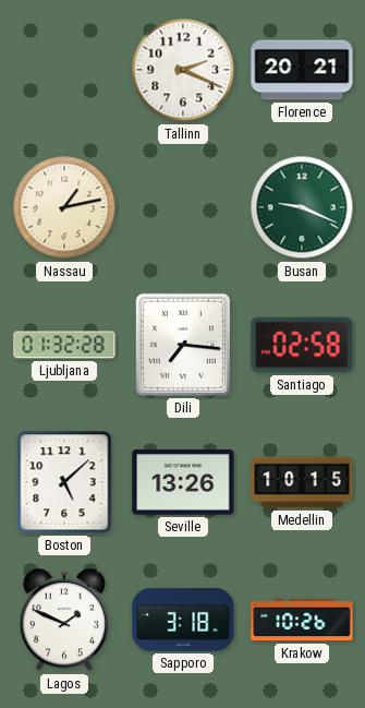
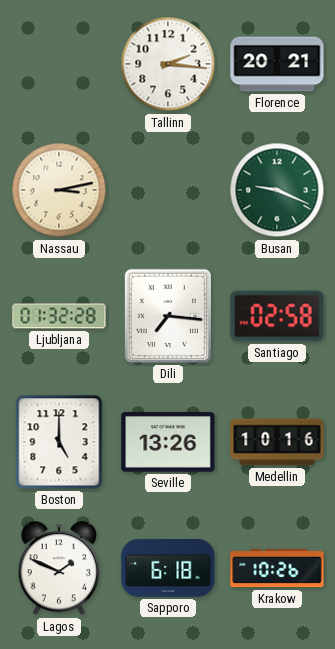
Tallinn: 2:19 -> 2:16
Nassau: 1:13 -> 3:13
Boston: 5:08 -> 5:00
Medellin: 10:15 -> 10:16
Sapporo: 3:18 -> 6:18
